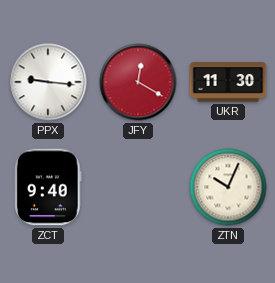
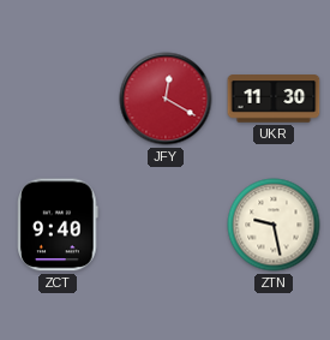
PPX: 9:16 -> none
ZTN: 10:04 -> 9:28
